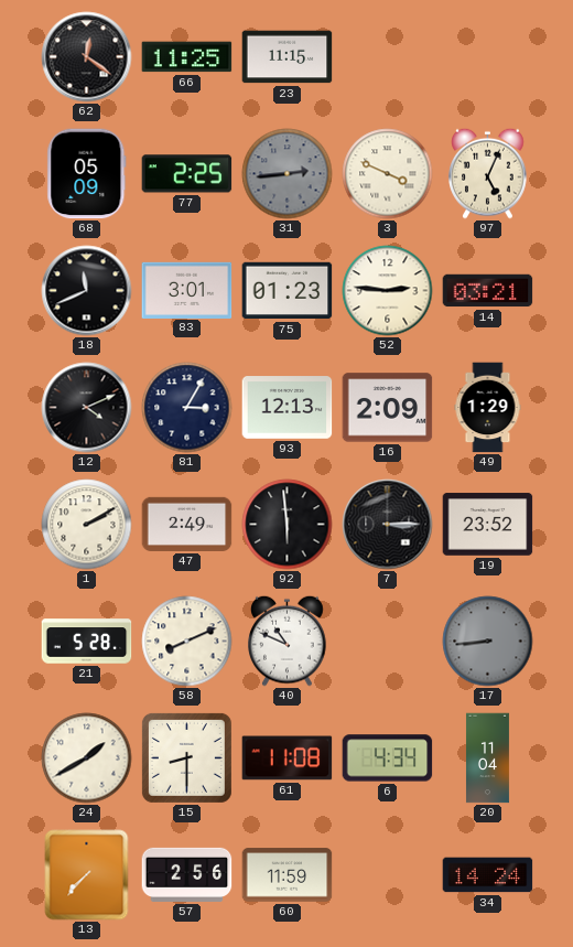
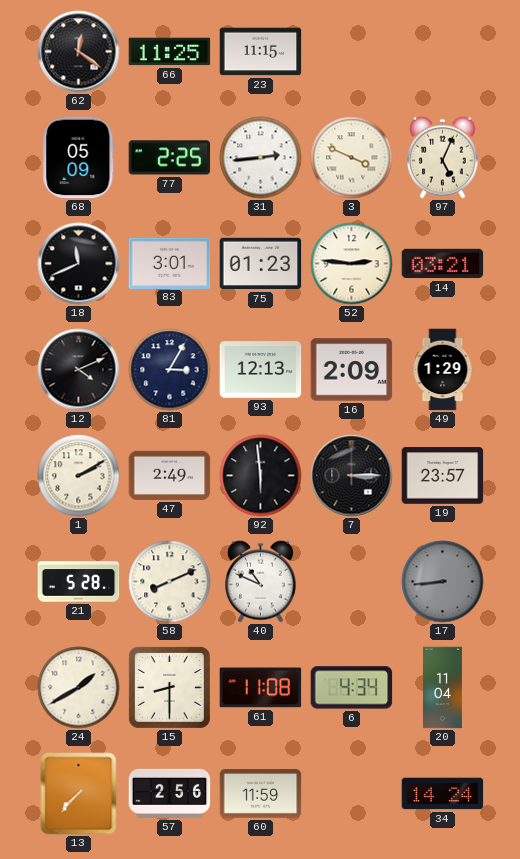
31 dial: grey -> white
19: 23:52 -> 23:57
